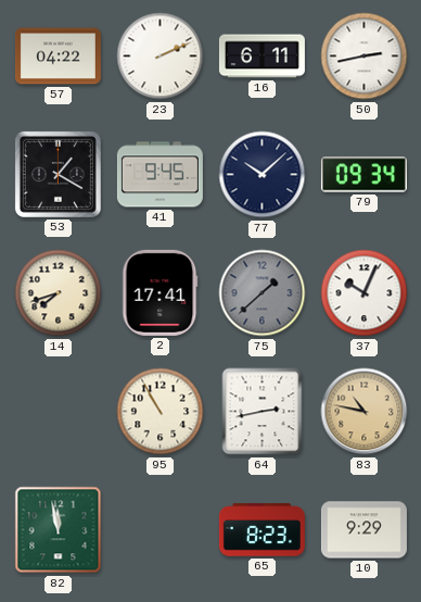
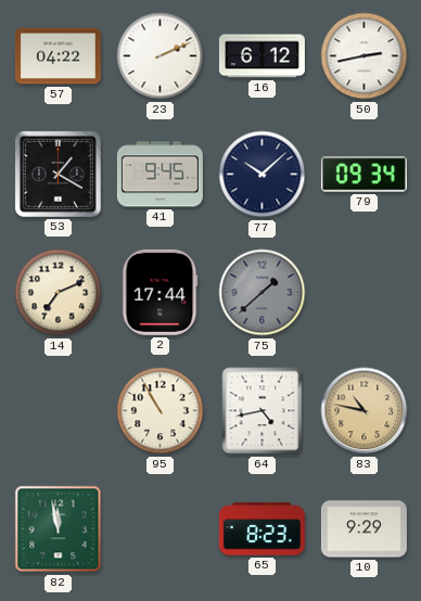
16: 6:11 -> 6:12
14: 7:42 -> 7:11
2: 17:41 -> 17:44
37: 10:04 -> none
64: 2:43 -> 4:43
